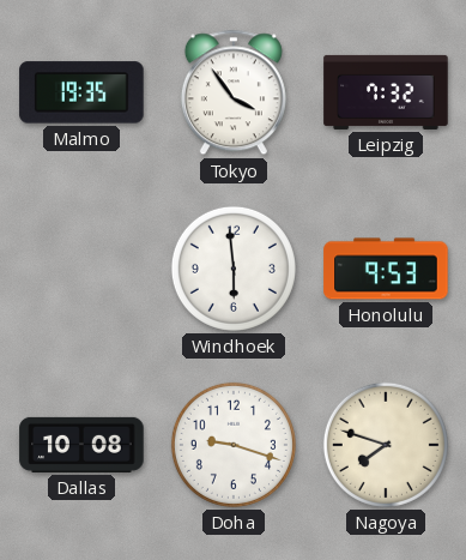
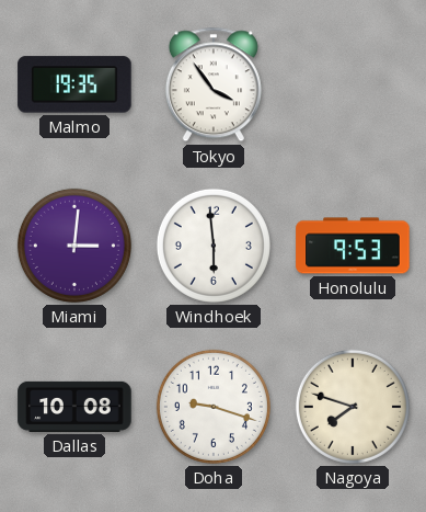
Leipzig: 7:32 -> none
Miami: none -> 3:01
